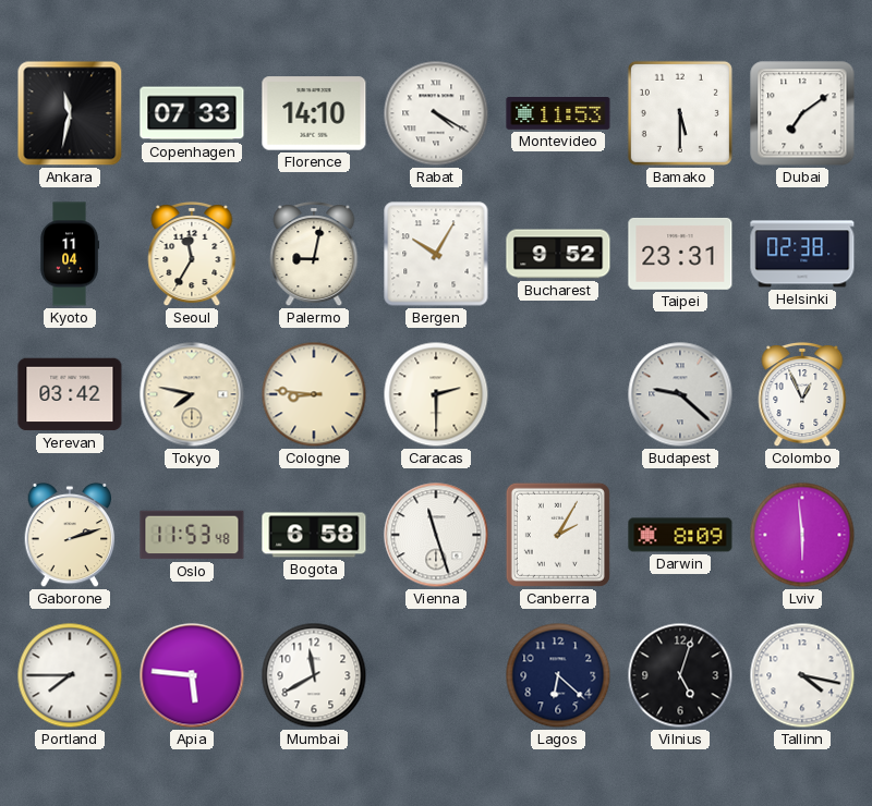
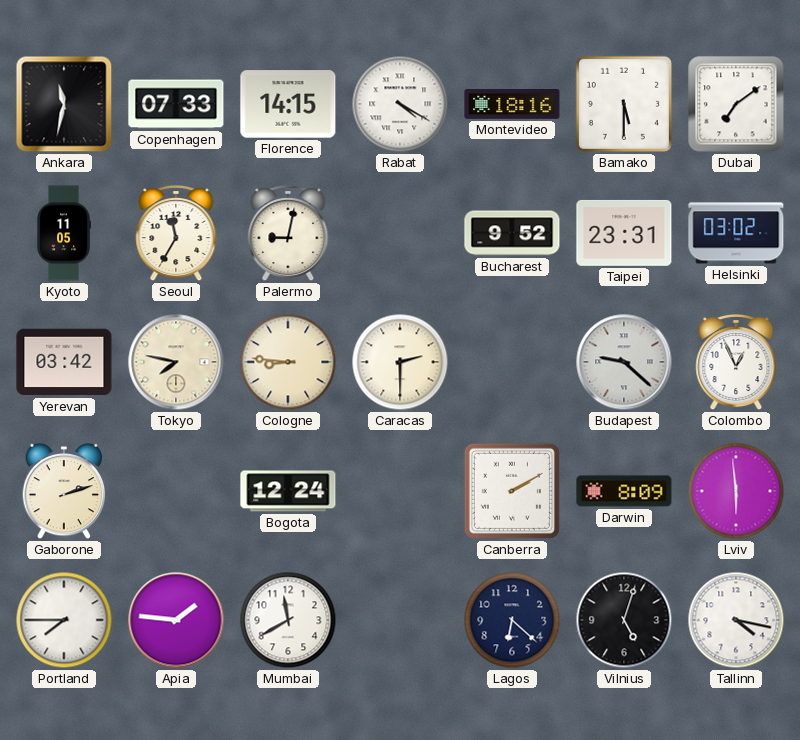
Florence: 14:10 -> 14:15
Montevideo: 11:53 -> 18:16
Kyoto: 11:04 -> 11:05
Bergen: 10:05 -> none
Helsinki: 02:38 -> 03:02
Oslo: 11:53 -> none
Bogota: 6:58 -> 12:24
Vienna: 11:27 -> none
Canberra: 2:05 -> 2:10
Apia: 5:46 -> 1:46
